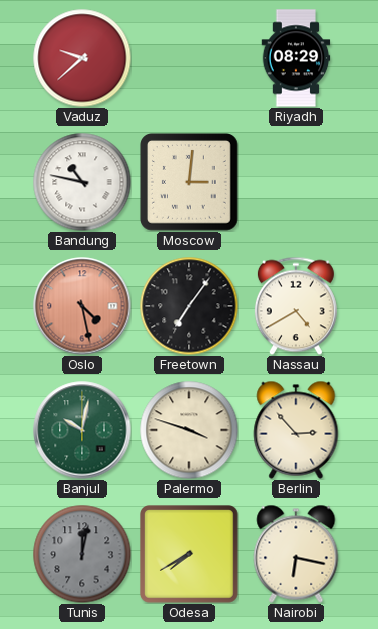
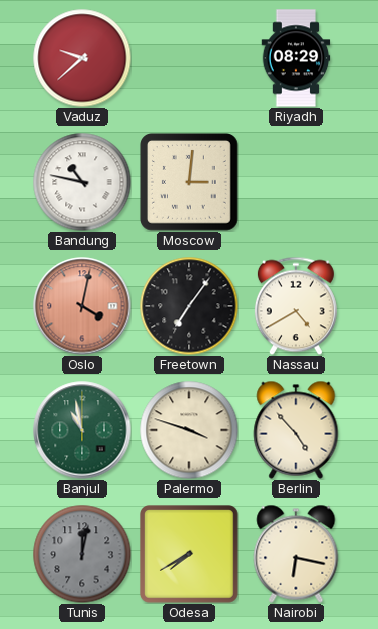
Oslo: 4:28 -> 4:02
Banjul: 10:02 -> 10:58
Berlin: 2:53 -> 4:53
